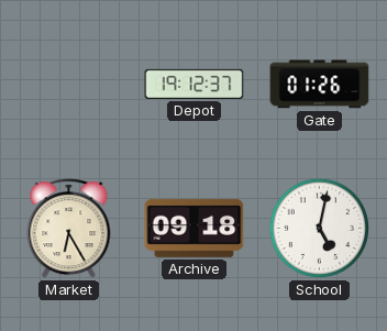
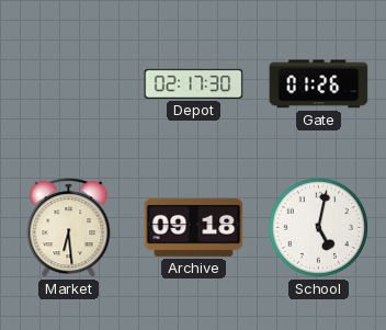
Depot: 19:12 -> 02:17
Market: 6:25 -> 6:29
